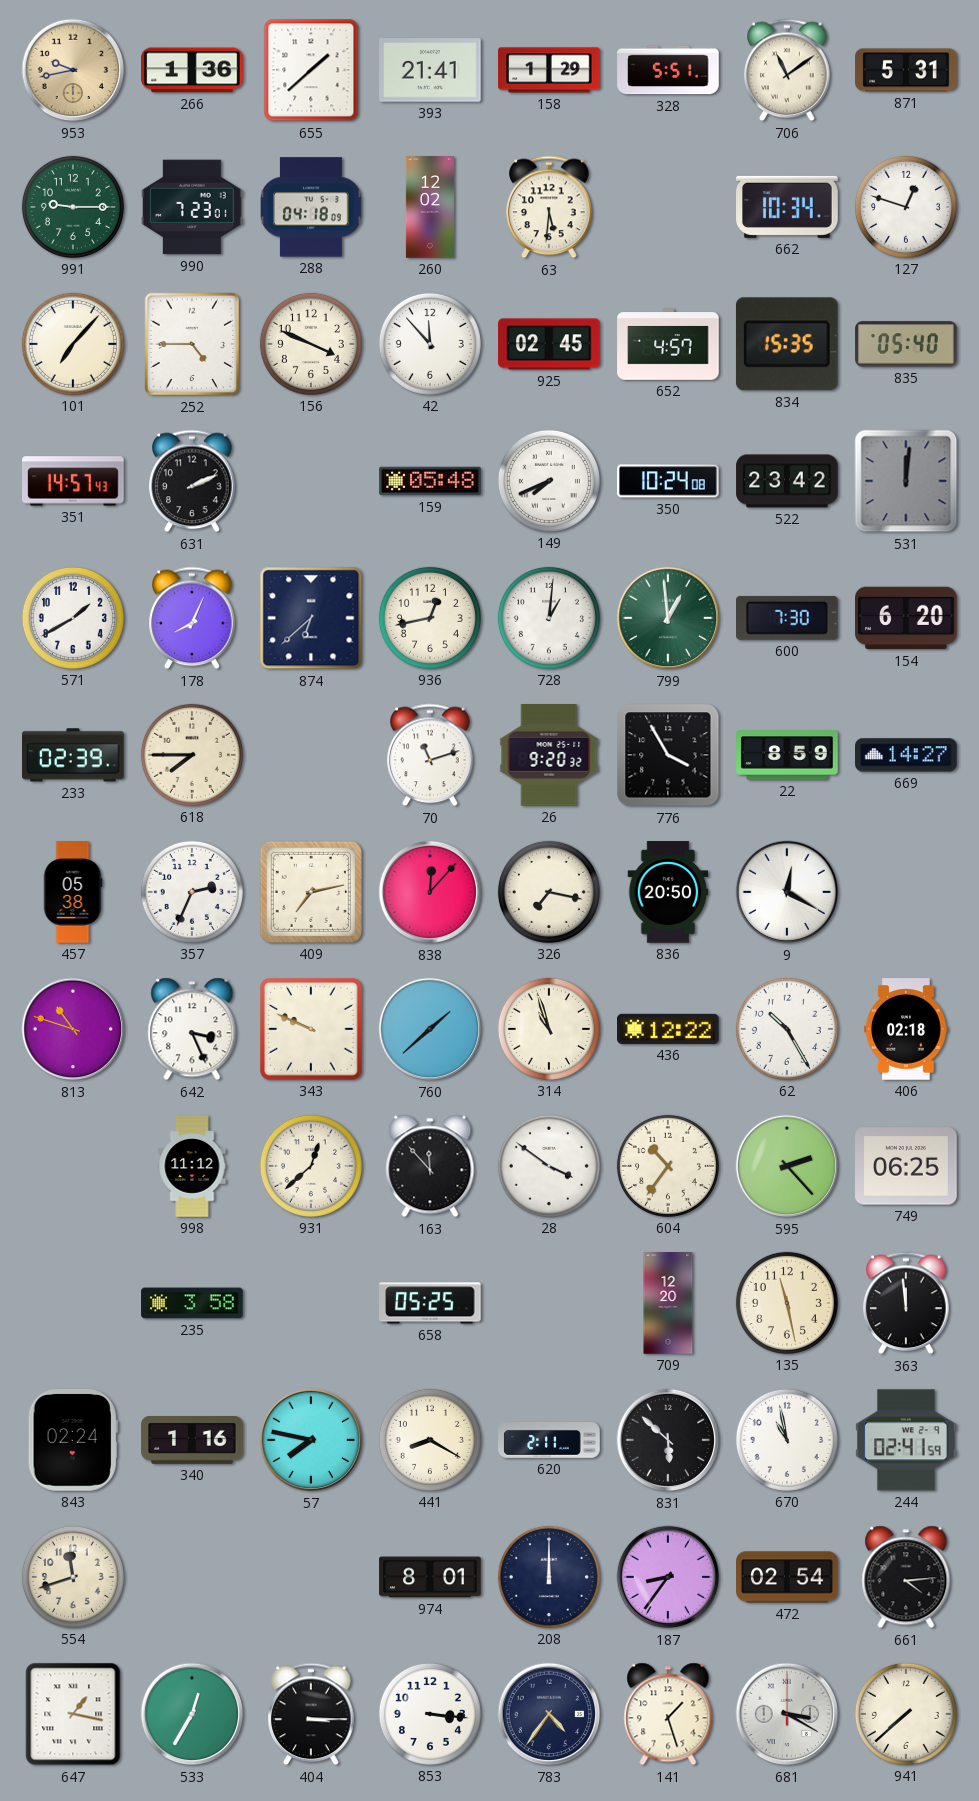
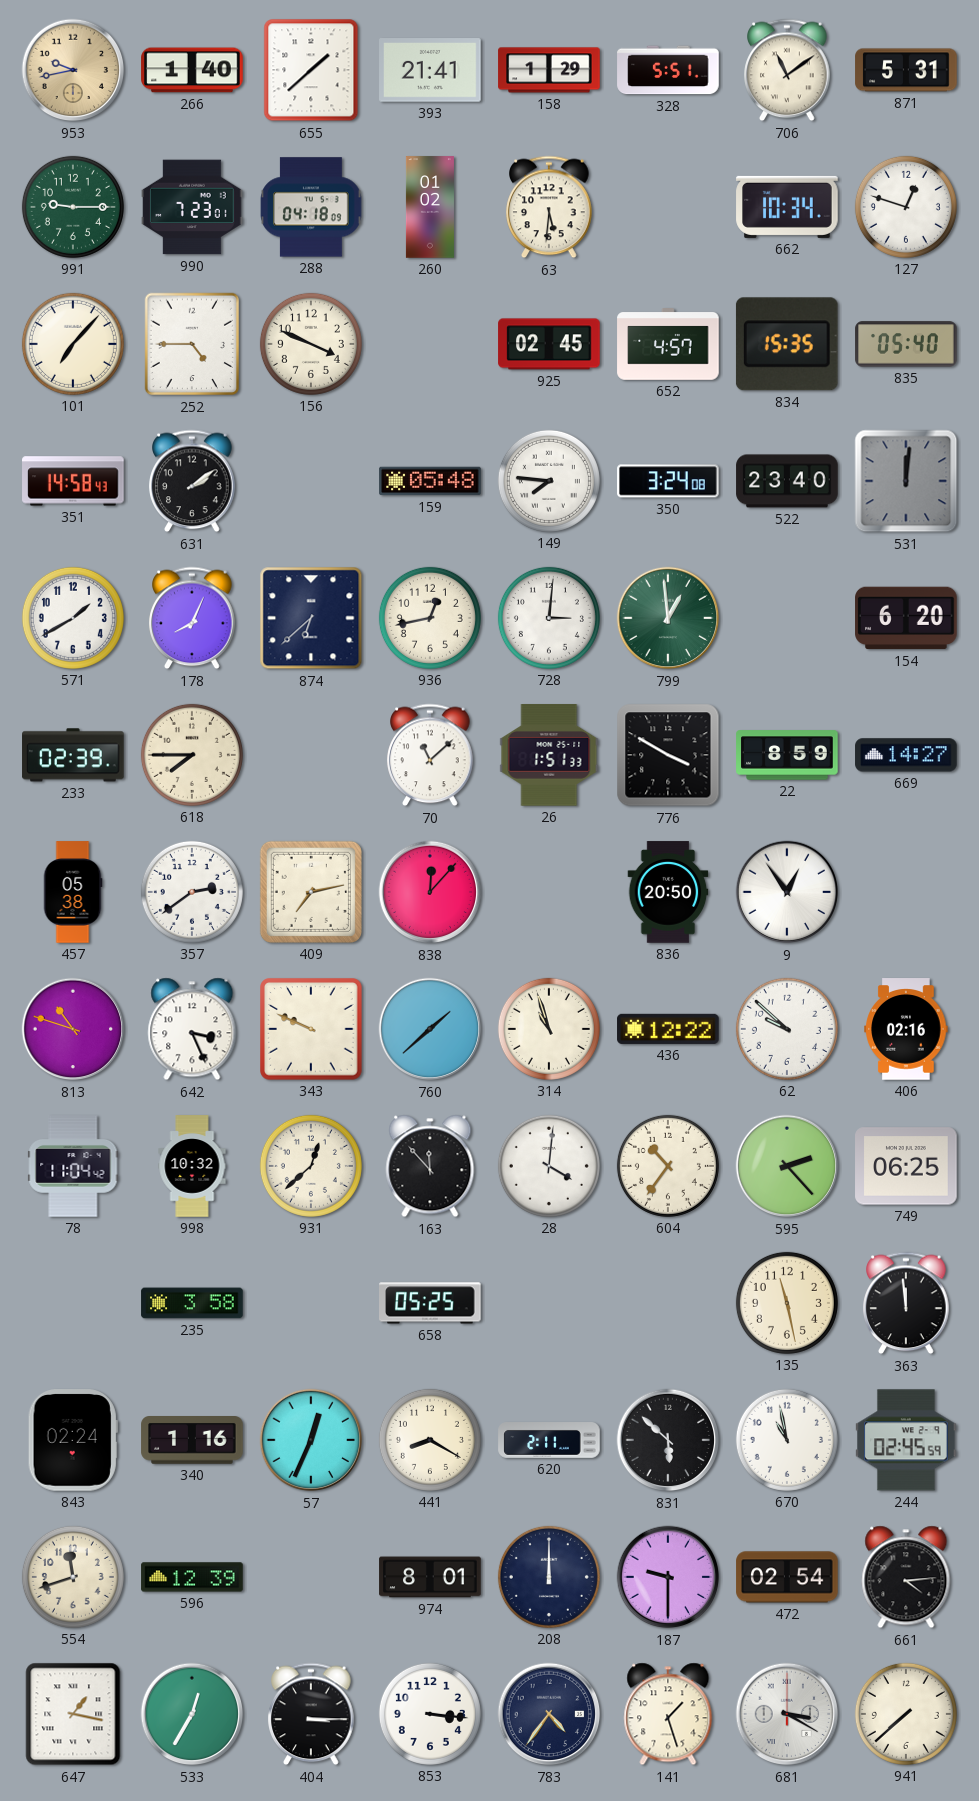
266: 1:36 -> 1:40
260: 12:02 -> 01:02
42: 11:53 -> none
351: 14:57 -> 14:58
631: 2:11 -> 2:09
149: 7:41 -> 7:46
350: 10:24 -> 3:24
522: 23:42 -> 23:40
728: 1:01 -> 3:01
600: 7:30 -> none
70: 11:12 -> 11:08
26: 9:20 -> 1:51
776: 3:55 -> 3:50
357: 2:34 -> 2:39
326: 7:17 -> none
9: 12:20 -> 12:54
62: 10:25 -> 9:52
406: 02:18 -> 02:16
78: none -> 11:04
998: 11:12 -> 10:32
28: 3:51 -> 4:01
709: 12:20 -> none
57: 7:47 -> 12:34
244: 02:41 -> 02:45
596: none -> 12:39
187: 8:36 -> 9:30
